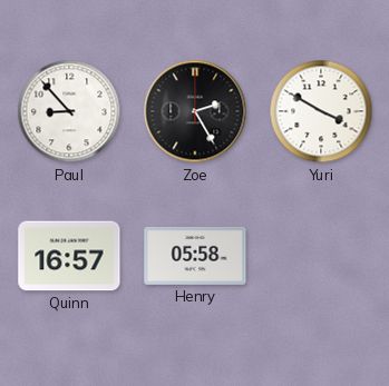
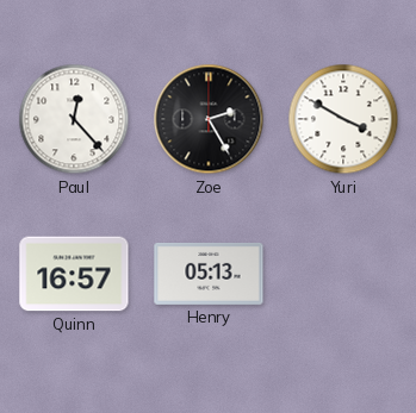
Paul: 8:53 -> 12:23
Henry: 05:58 -> 05:13
